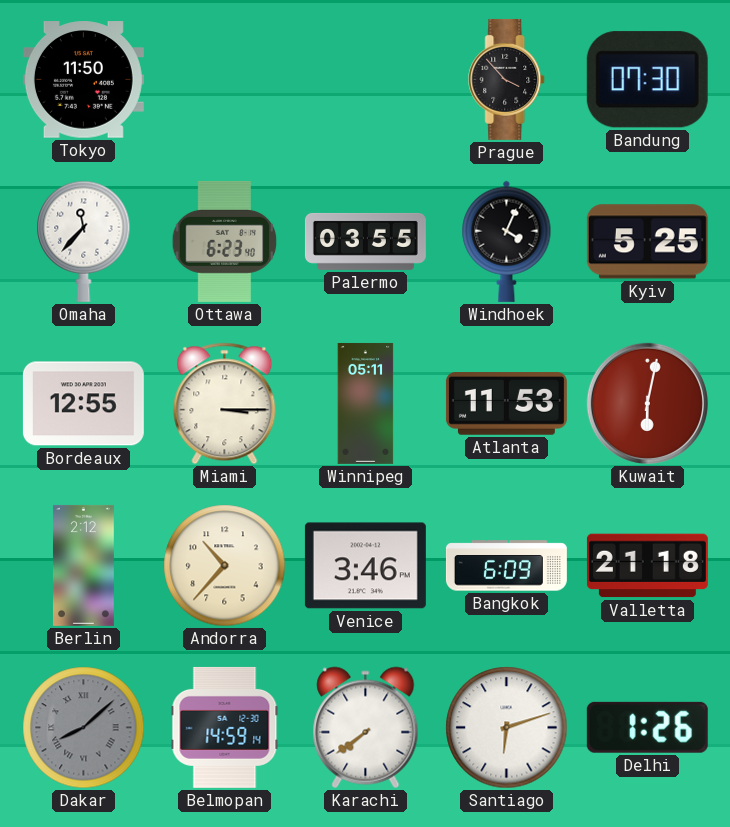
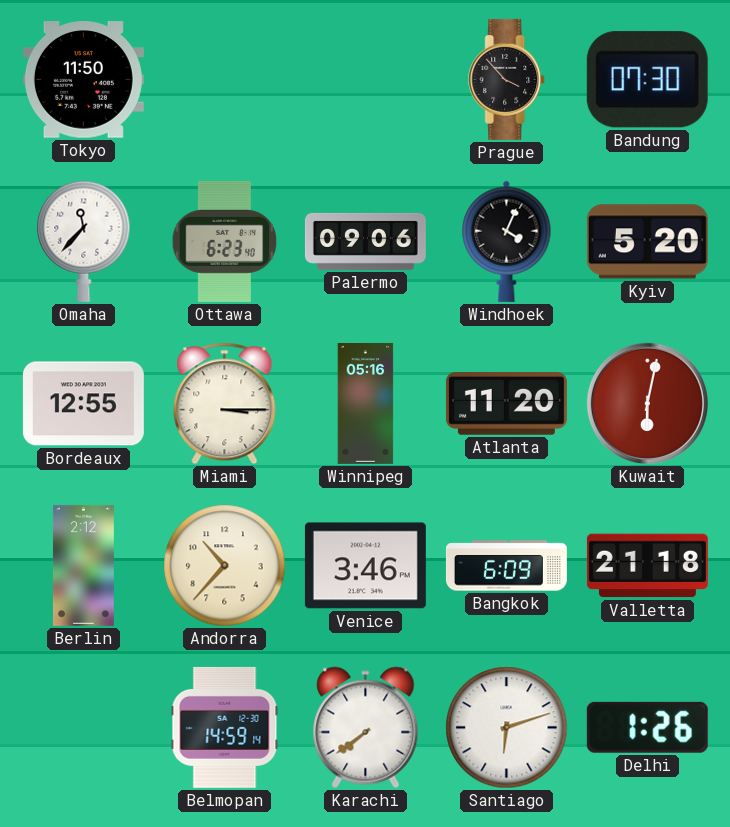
Palermo: 03:55 -> 09:06
Kyiv: 5:25 -> 5:20
Winnipeg: 05:11 -> 05:16
Atlanta: 11:53 -> 11:20
Dakar: 8:08 -> none
